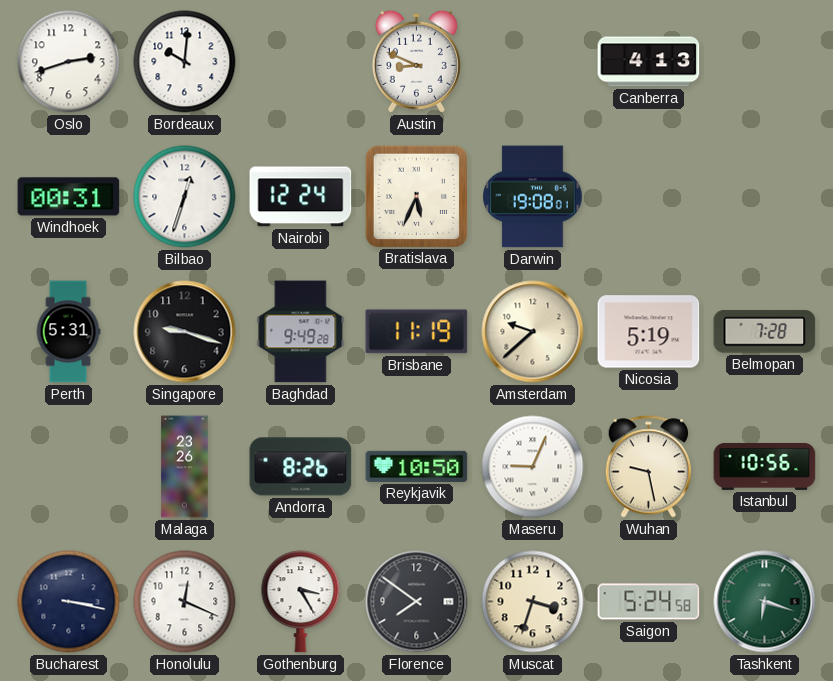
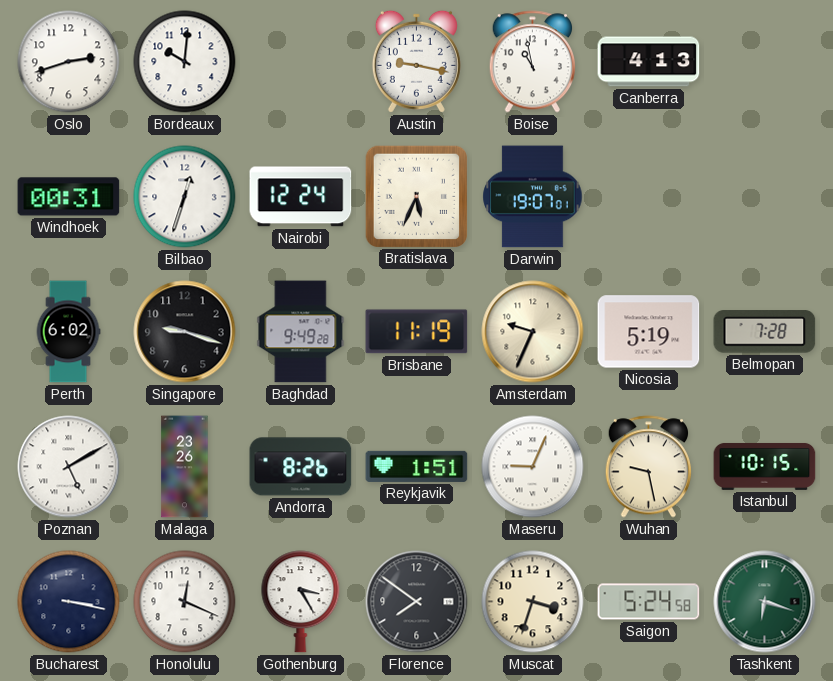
Austin: 8:49 -> 9:17
Boise: none -> 10:58
Darwin: 19:08 -> 19:07
Perth: 5:31 -> 6:02
Amsterdam: 9:38 -> 9:34
Poznan: none -> 5:10
Reykjavik: 10:50 -> 1:51
Istanbul: 10:56 -> 10:15
